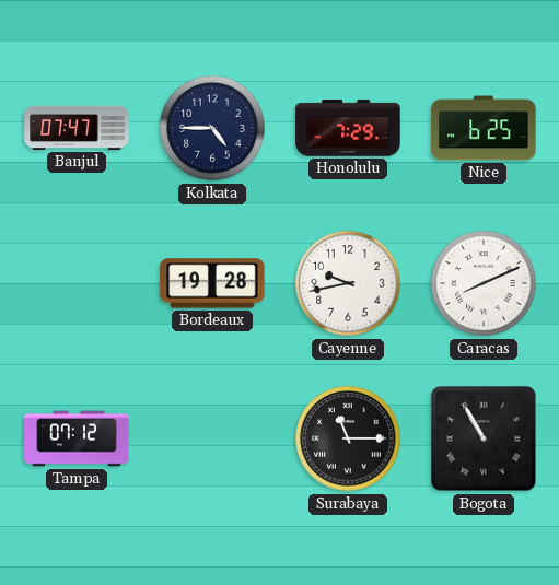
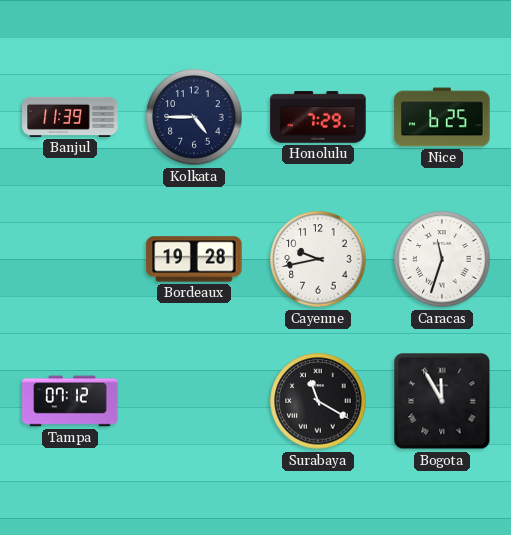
Banjul: 07:47 -> 11:39
Caracas: 8:11 -> 11:33
Surabaya: 11:15 -> 11:20
Bogota: 10:55 -> 11:55
